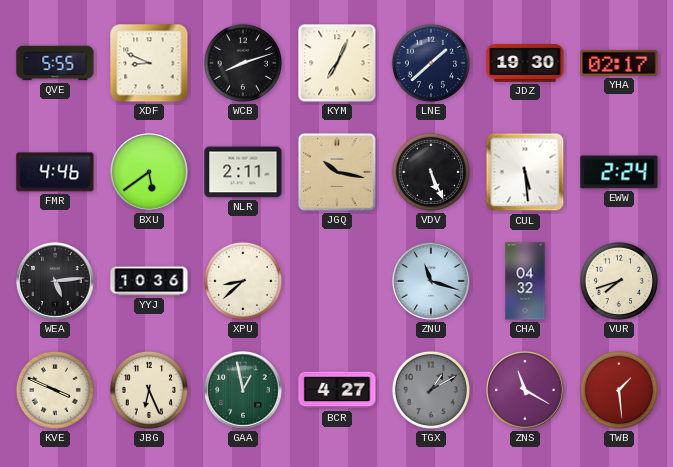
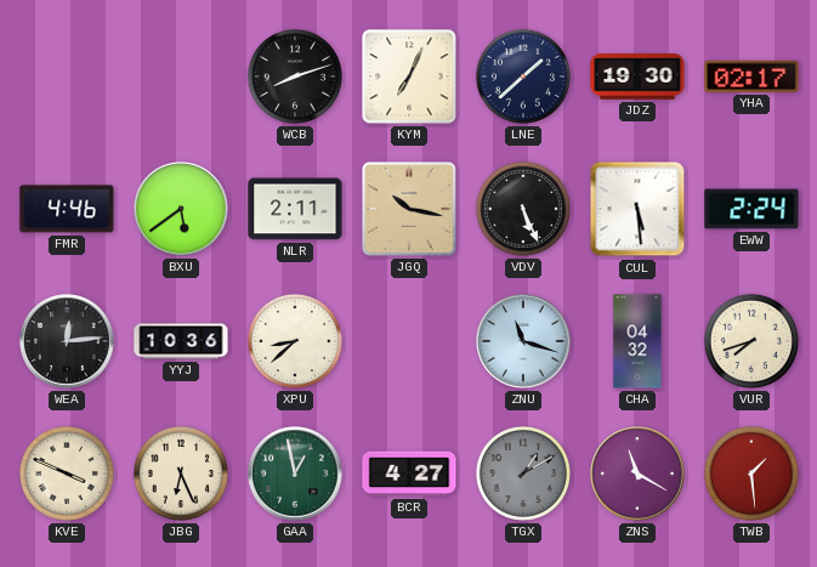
QVE: 5:55 -> none
XDF: 8:49 -> none
WEA: 5:14 -> 12:14
